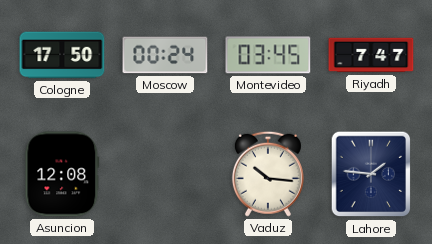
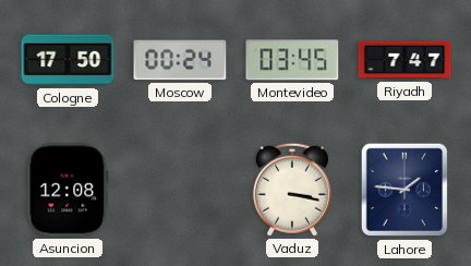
Vaduz: 10:16 -> 3:17
